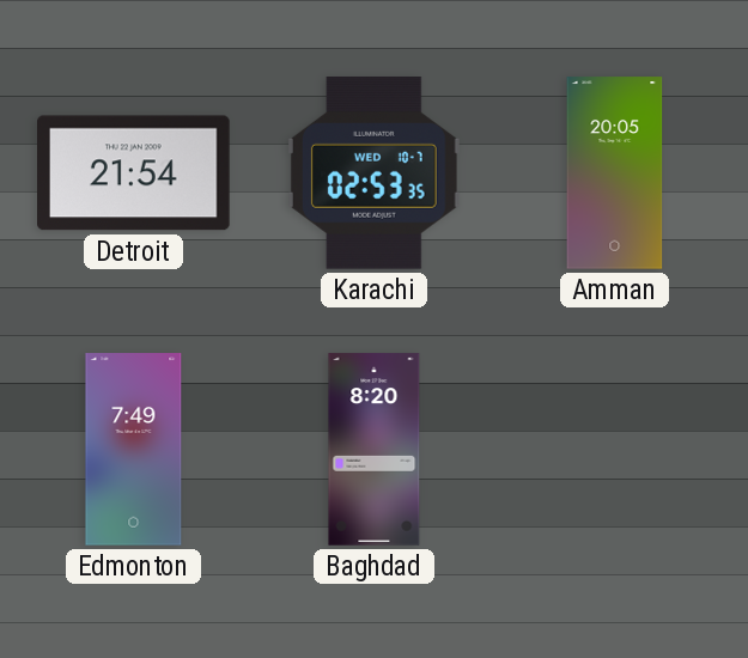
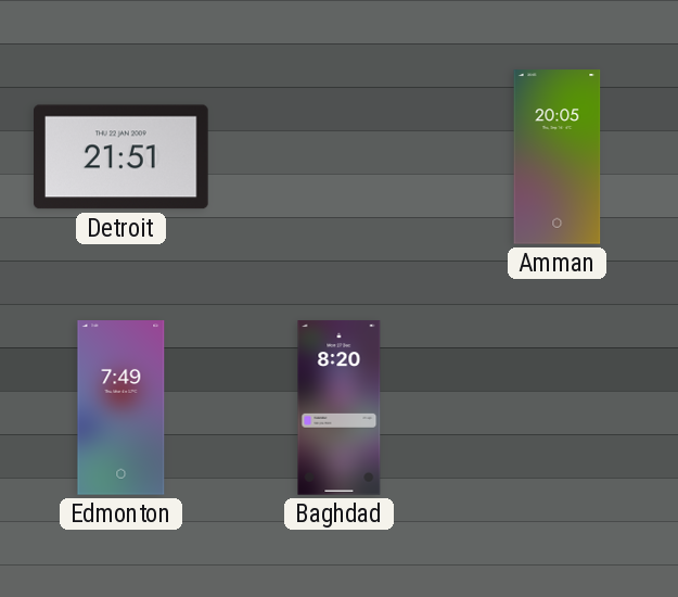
Detroit: 21:54 -> 21:51
Karachi: 02:53 -> none
